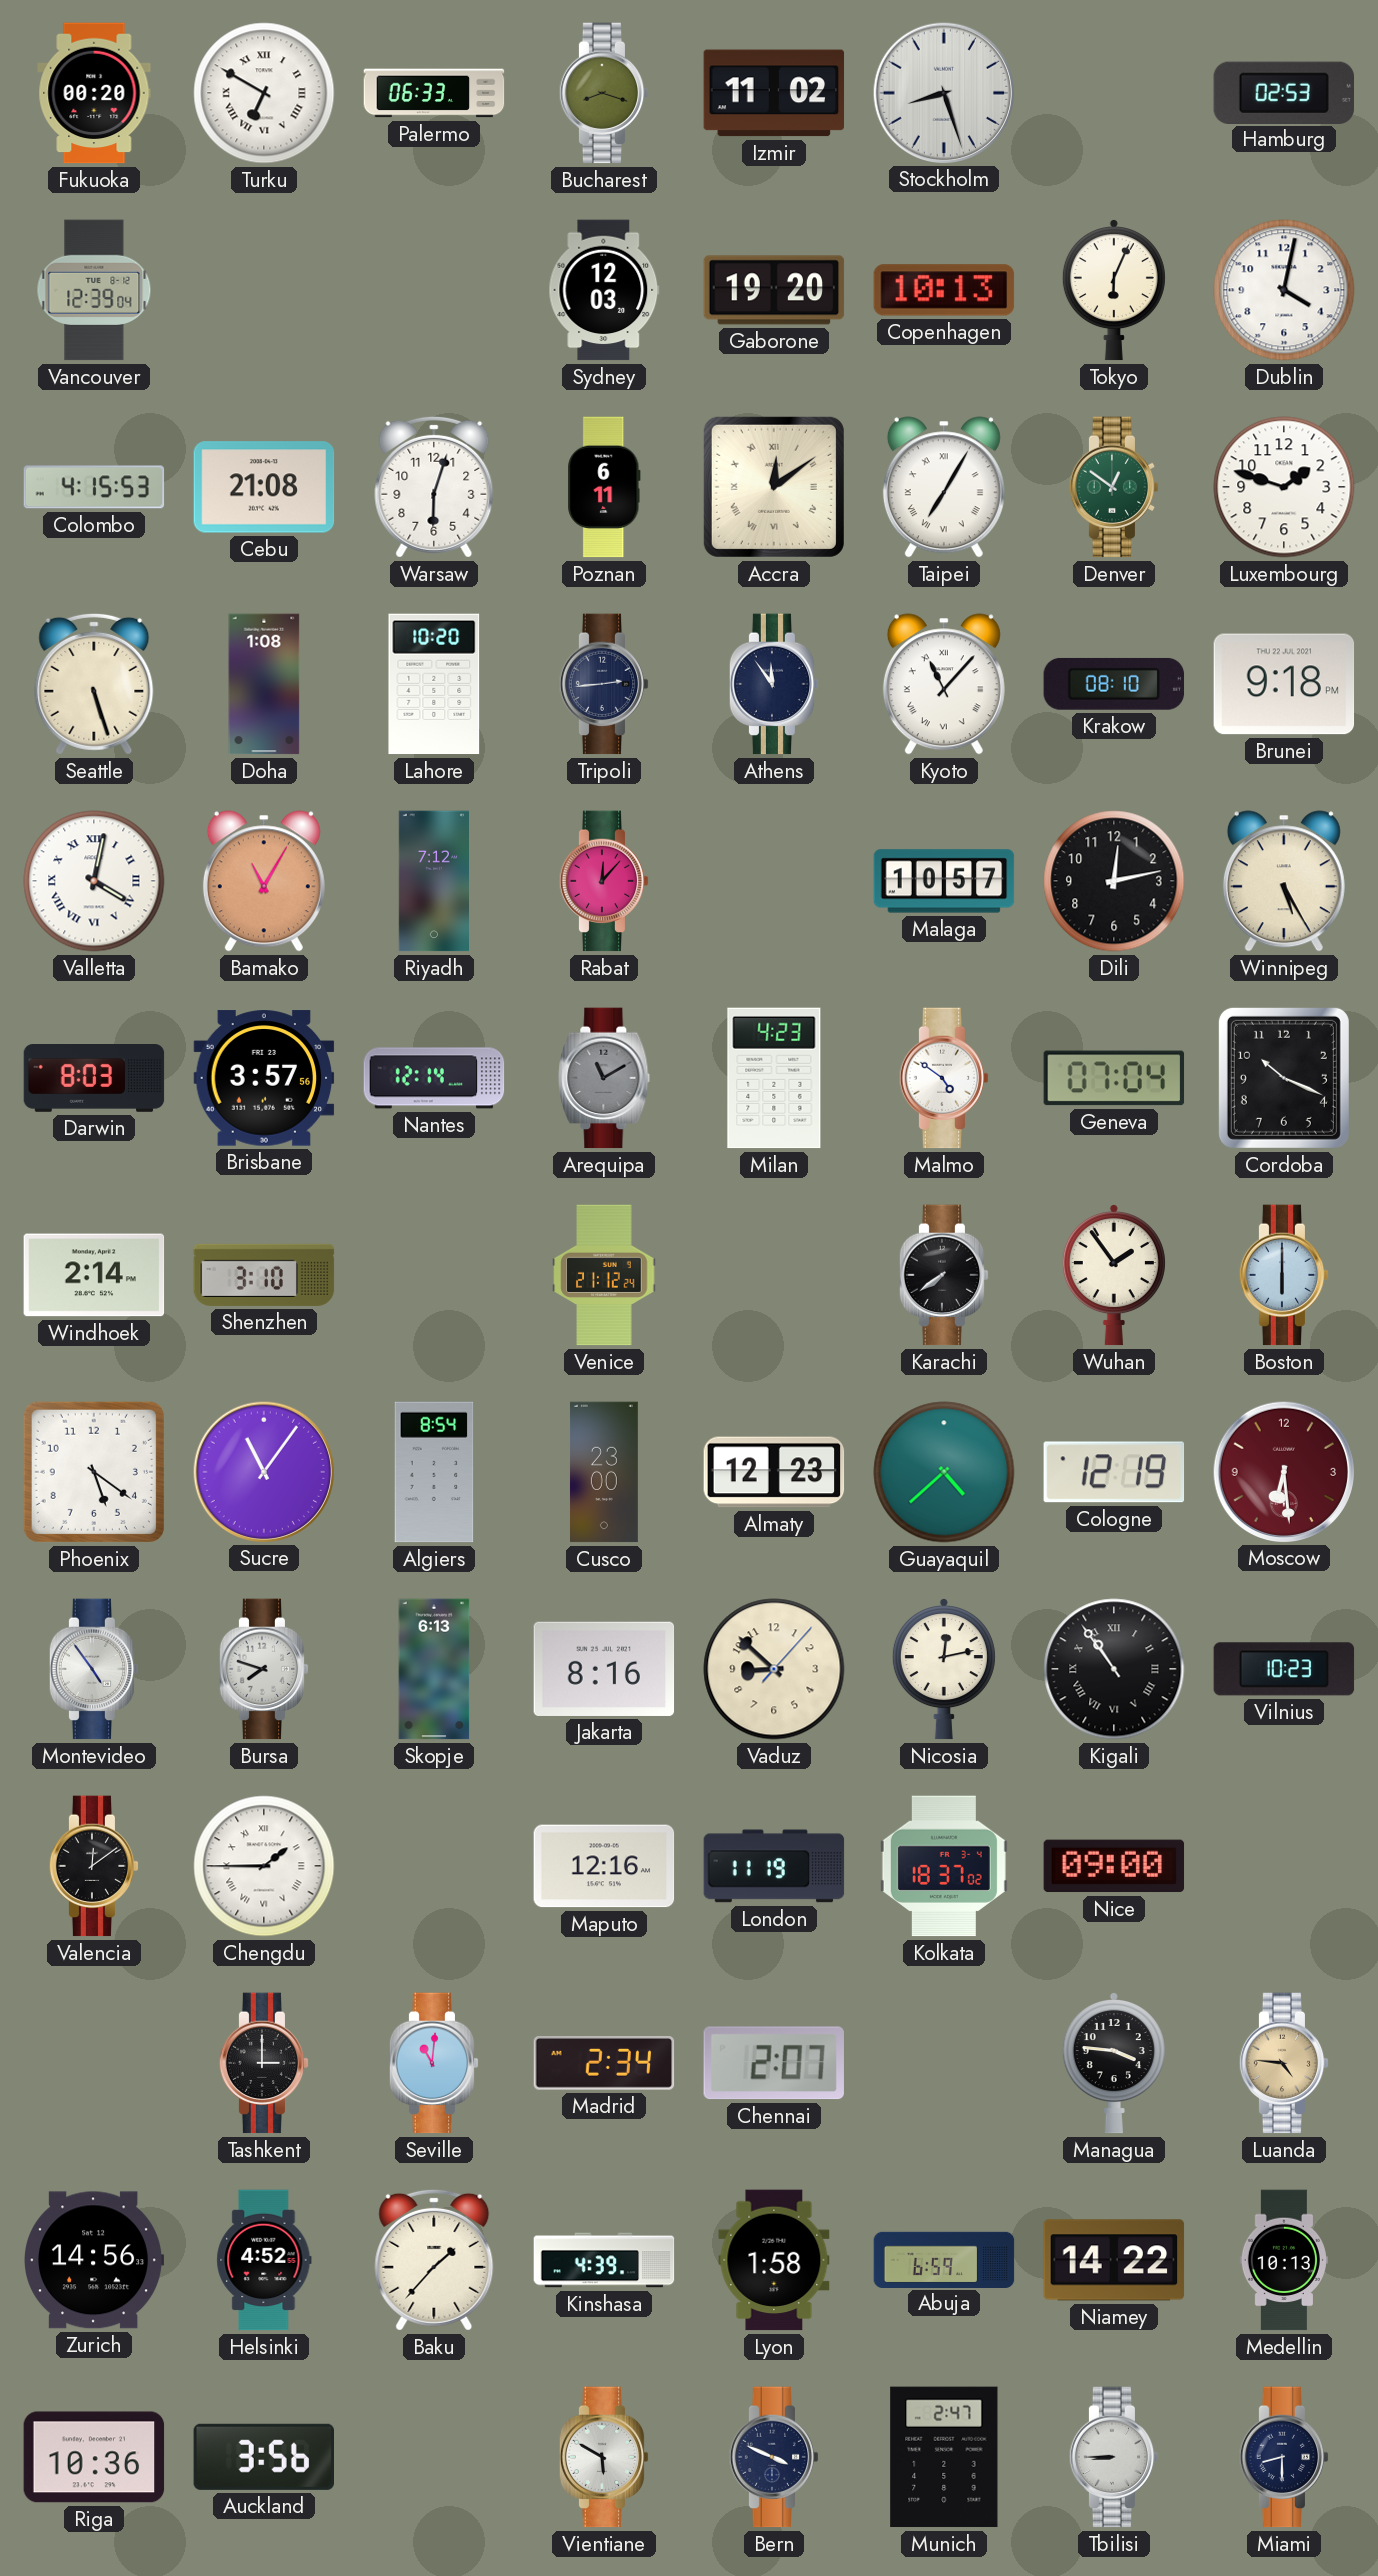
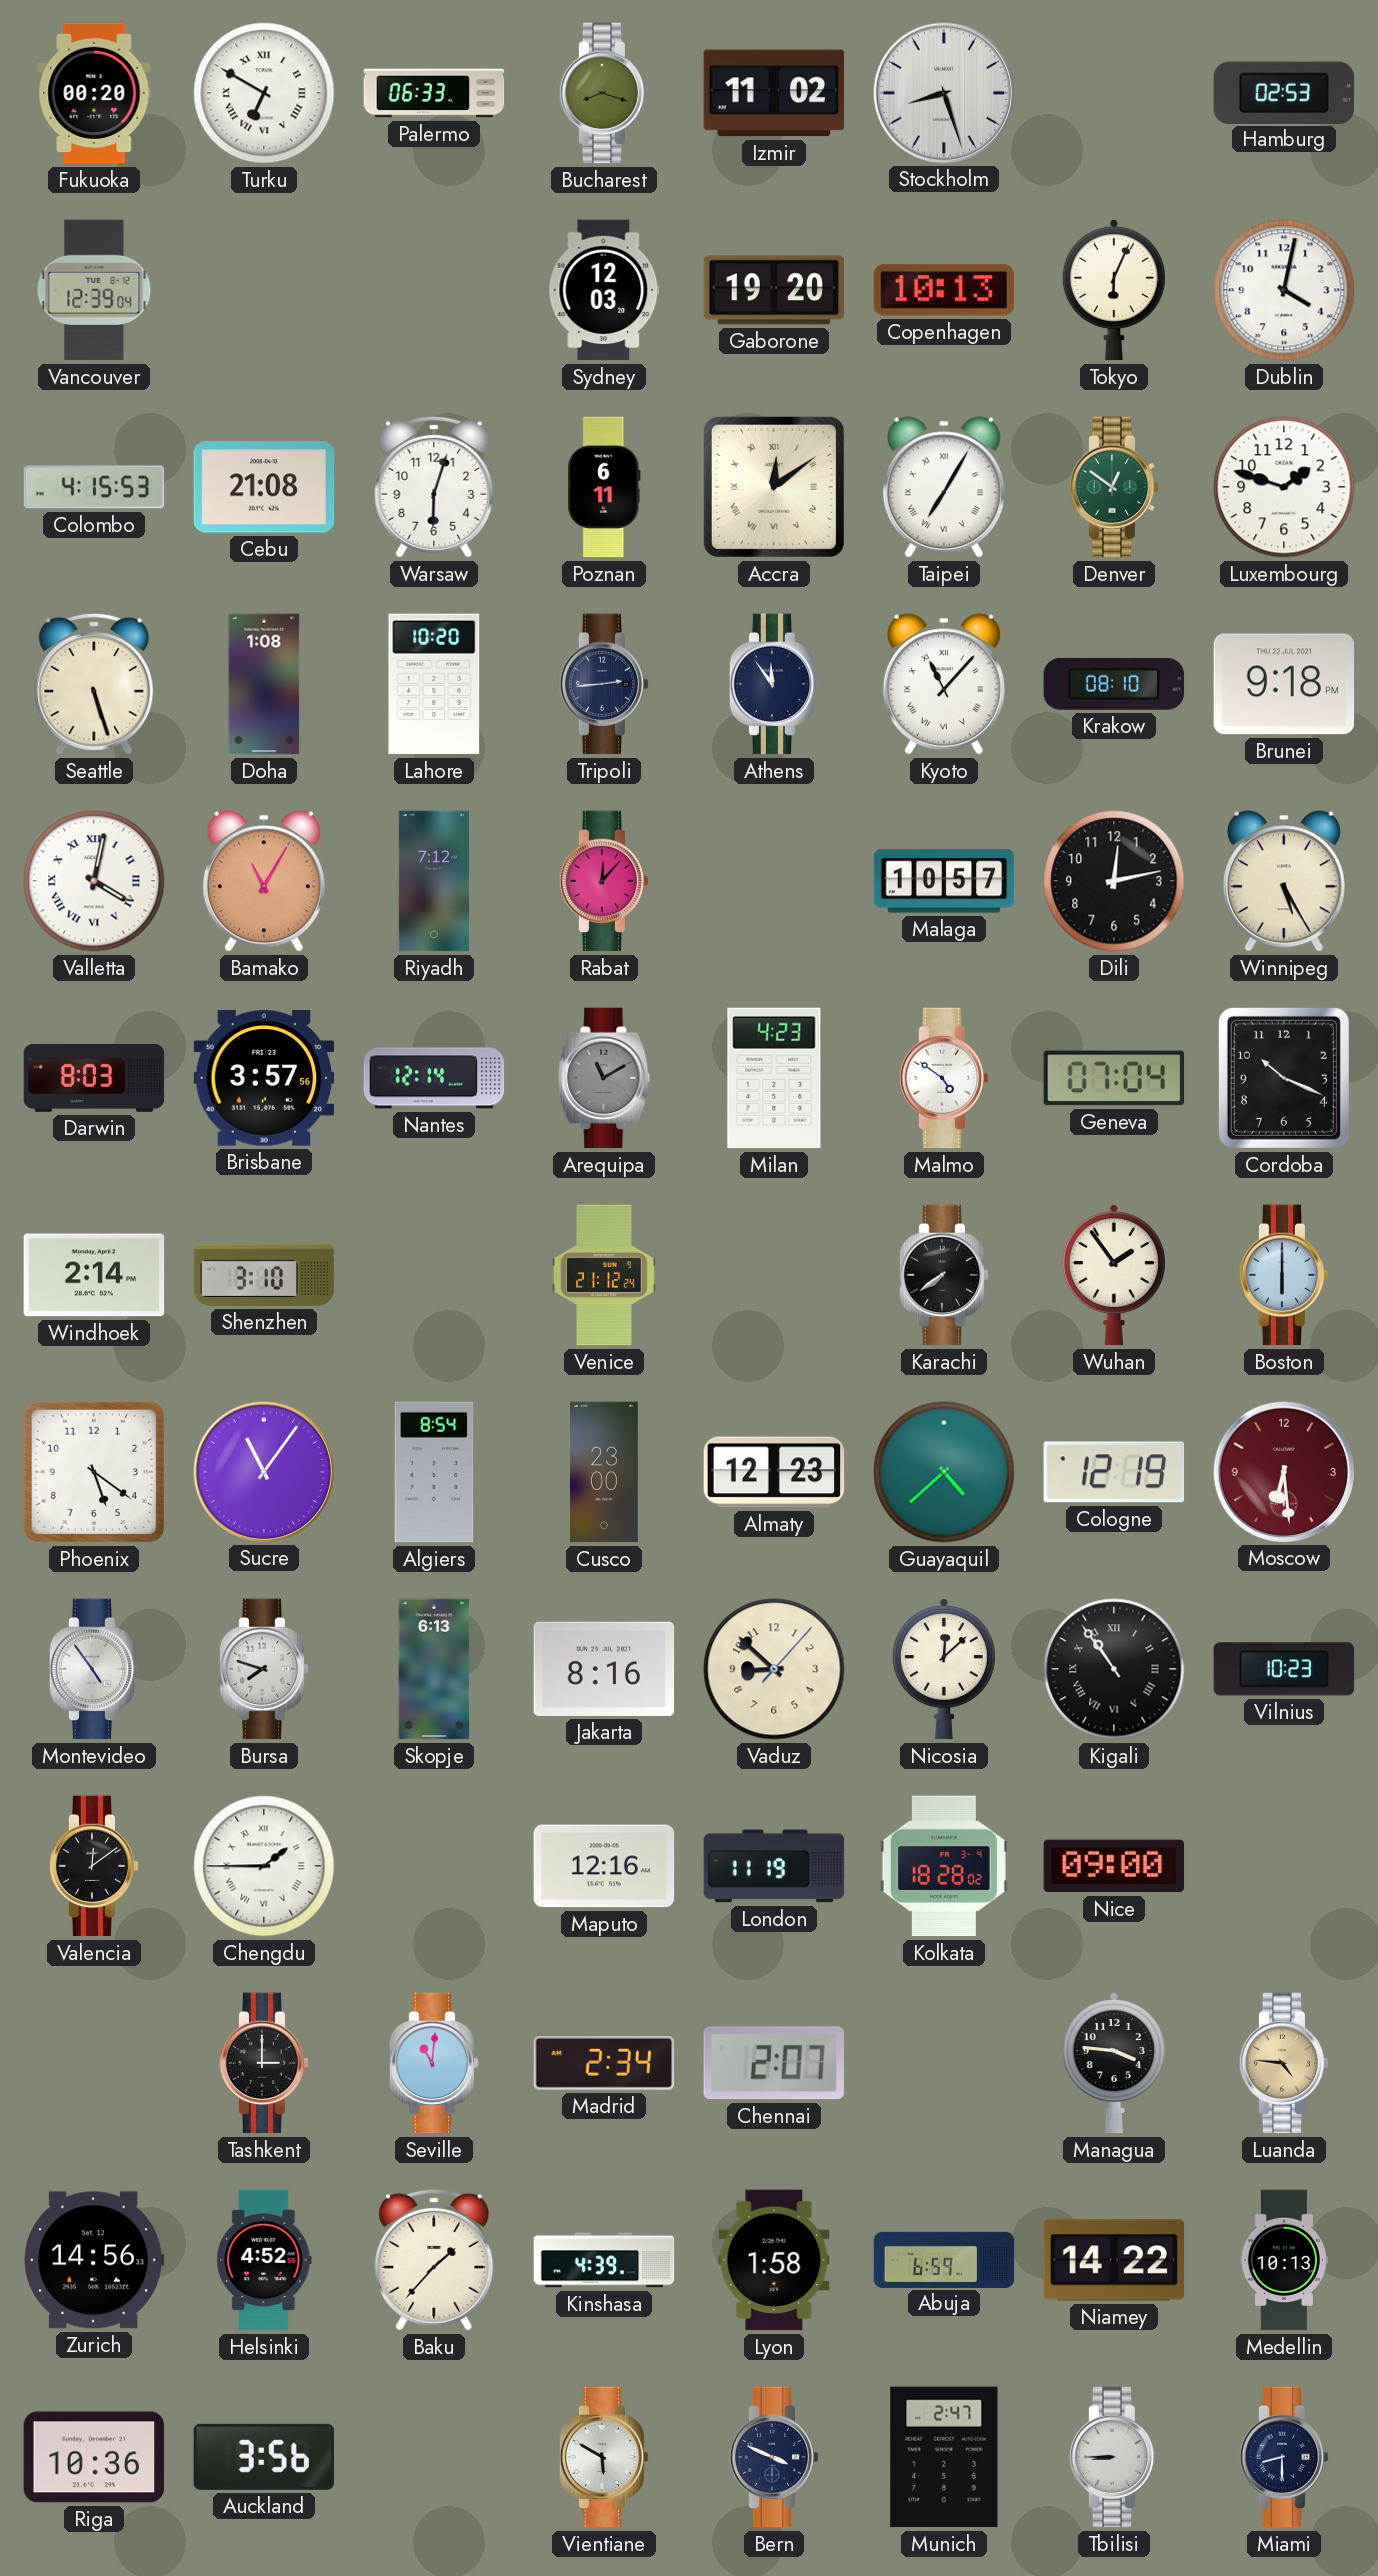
Nicosia: 12:13 -> 12:08
Kolkata: 18:37 -> 18:28
